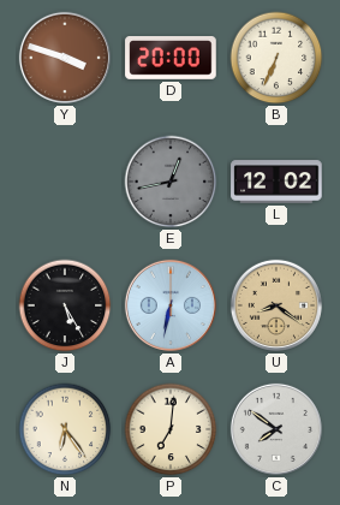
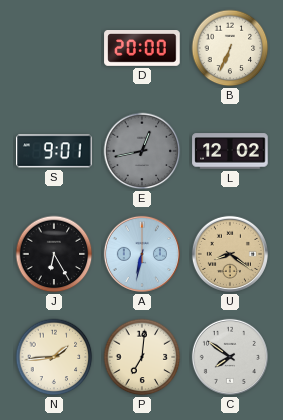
Y: 3:48 -> none
S: none -> 9:01
J: 5:25 -> 6:25
N: 6:24 -> 1:44
